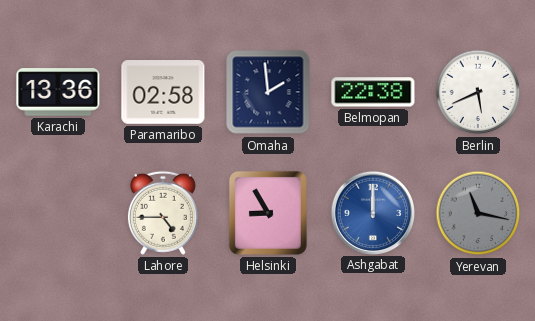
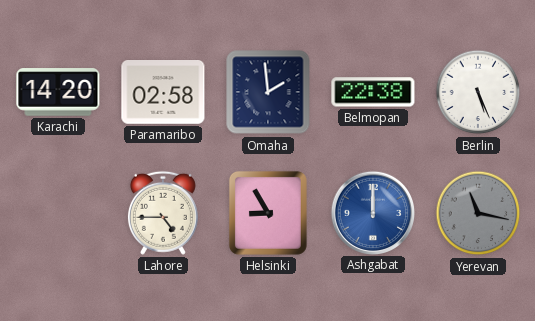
Karachi: 13:36 -> 14:20
Berlin: 5:41 -> 5:26
